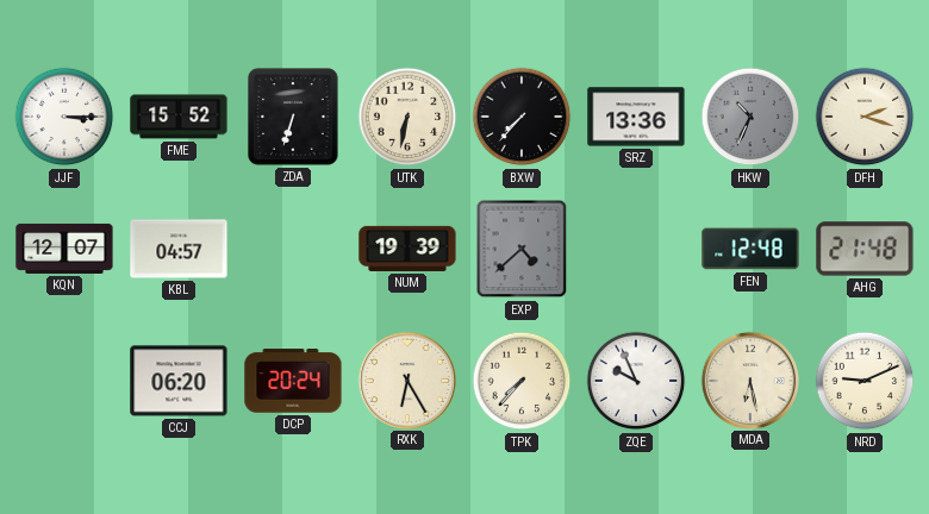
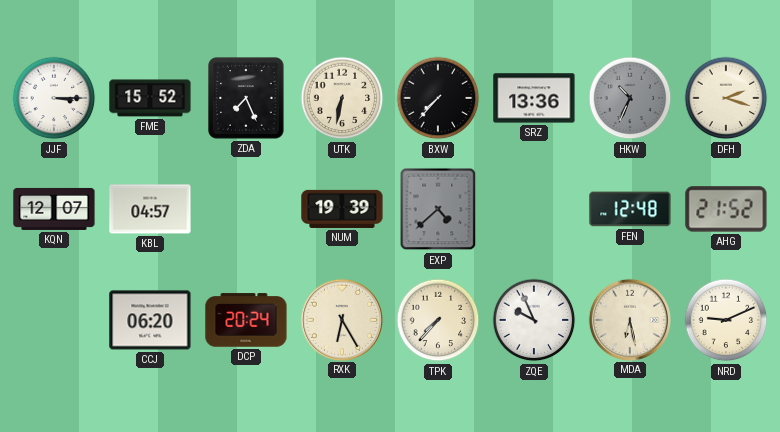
ZDA: 6:33 -> 7:26
AHG: 21:48 -> 21:52
